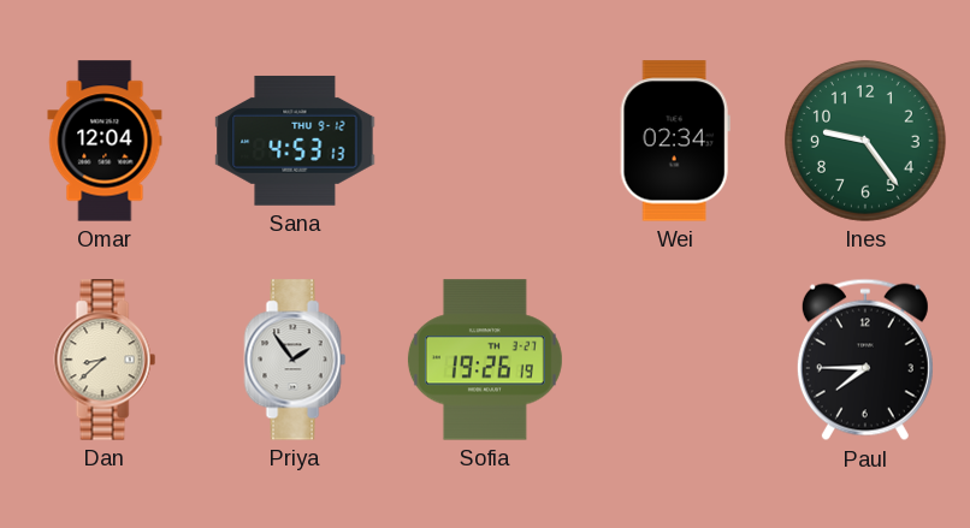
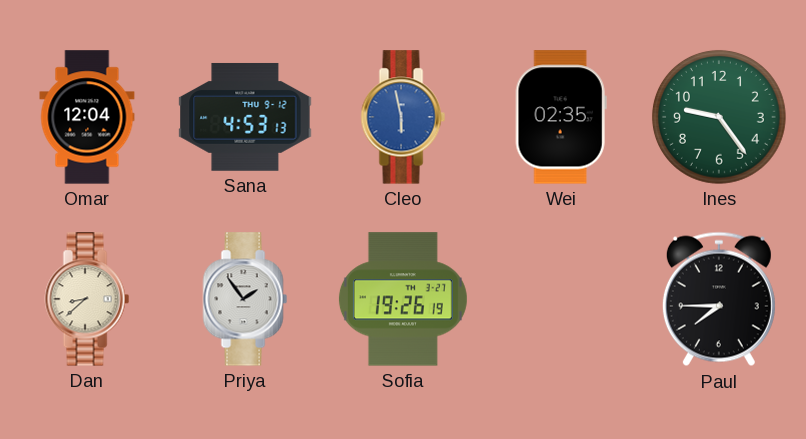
Cleo: none -> 5:58
Wei: 02:34 -> 02:35
